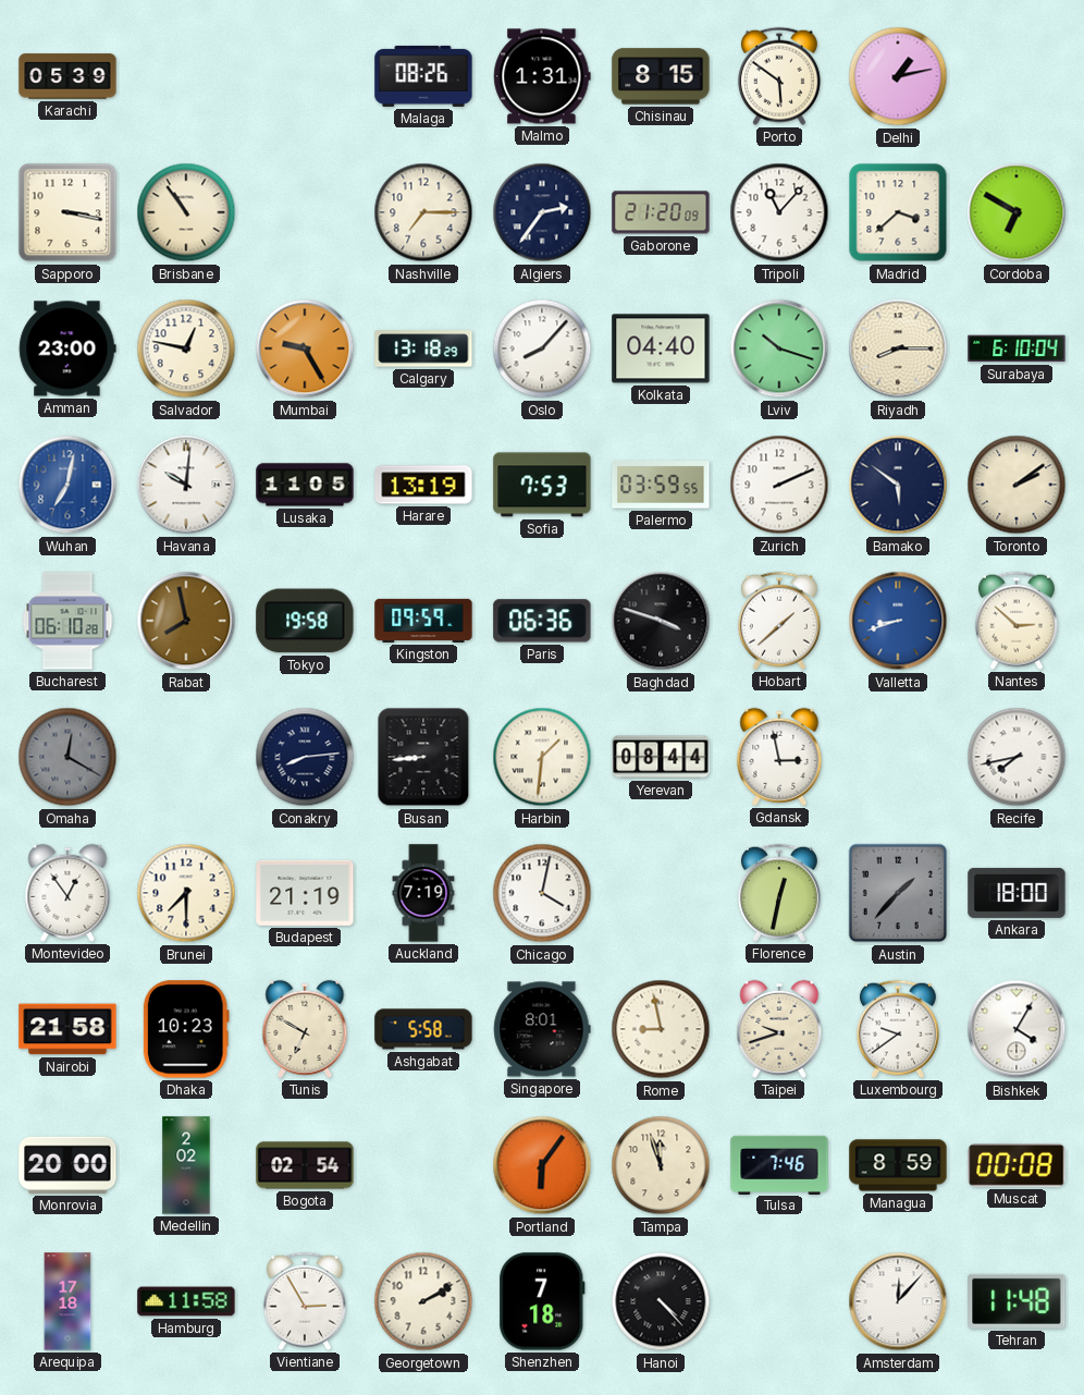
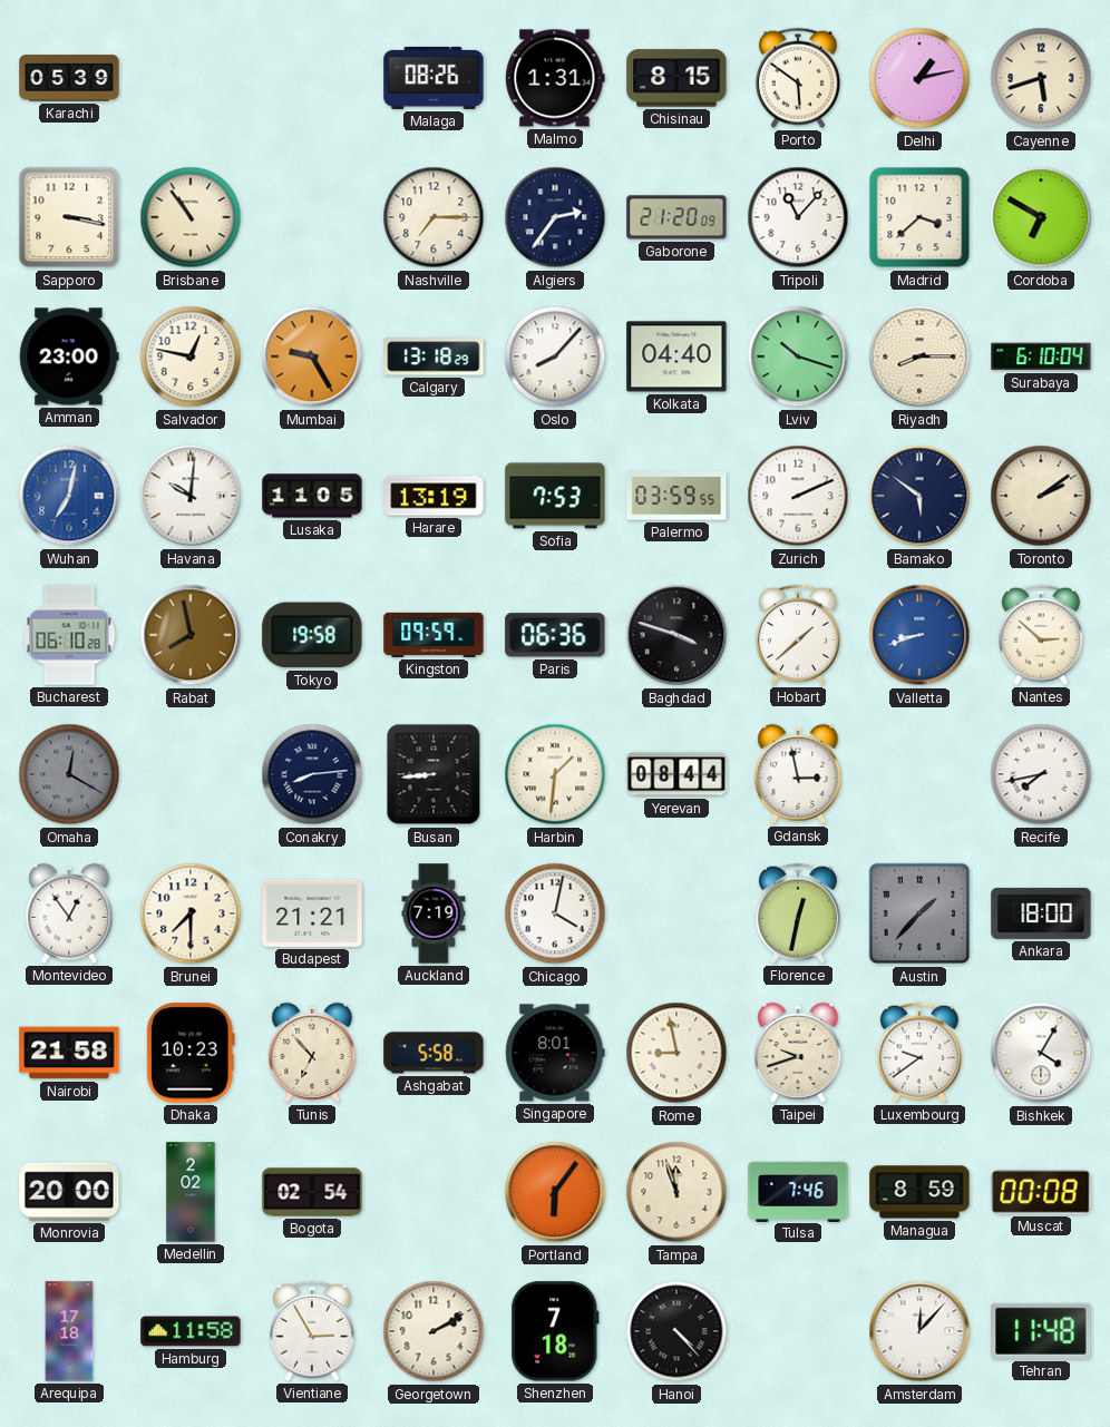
Cayenne: none -> 5:42
Budapest: 21:19 -> 21:21
Tunis: 6:50 -> 6:53
